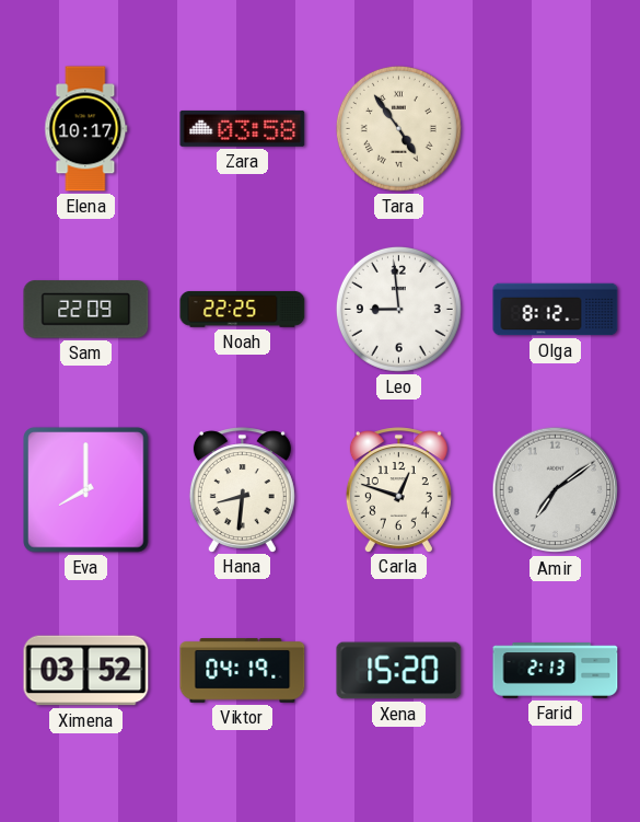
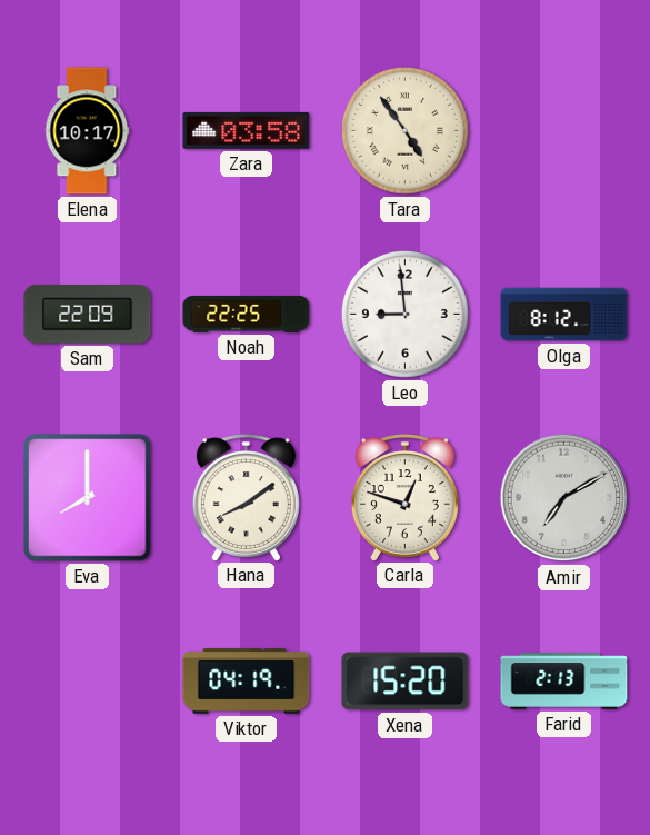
Hana: 8:31 -> 8:09
Amir: 7:09 -> 7:10
Ximena: 03:52 -> none
